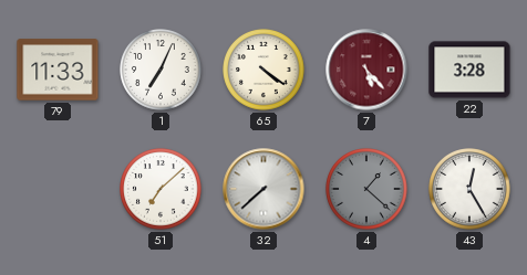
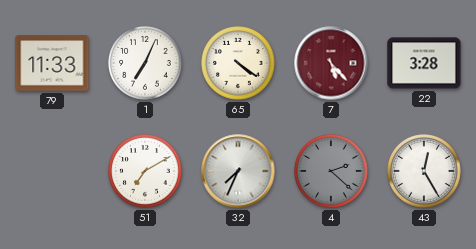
51: 7:08 -> 7:10
32: 7:38 -> 7:34
4: 1:22 -> 2:22
